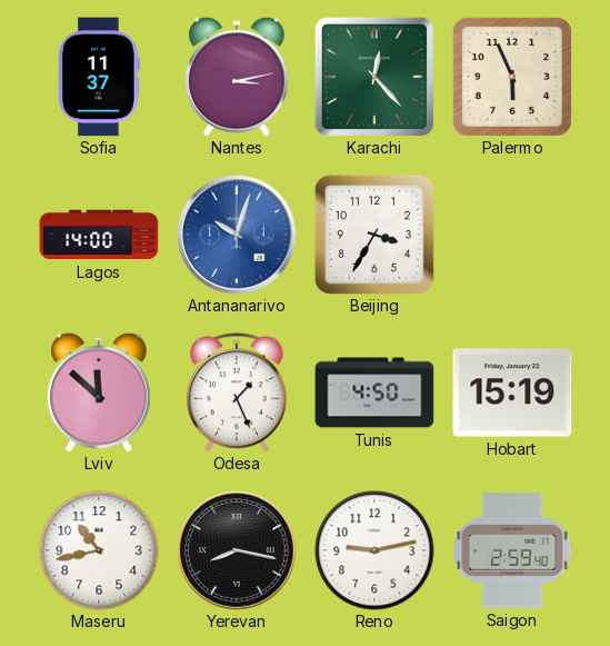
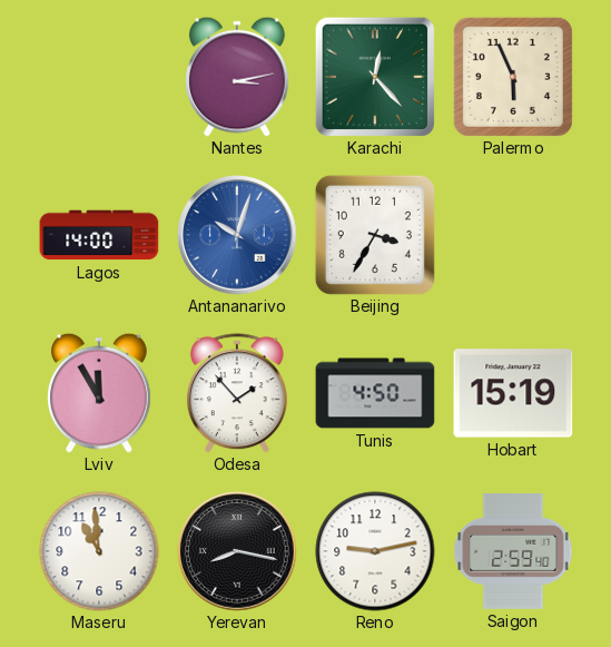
Sofia: 11:37 -> none
Lviv: 11:52 -> 11:55
Odesa: 1:26 -> 1:53
Maseru: 10:43 -> 10:59
